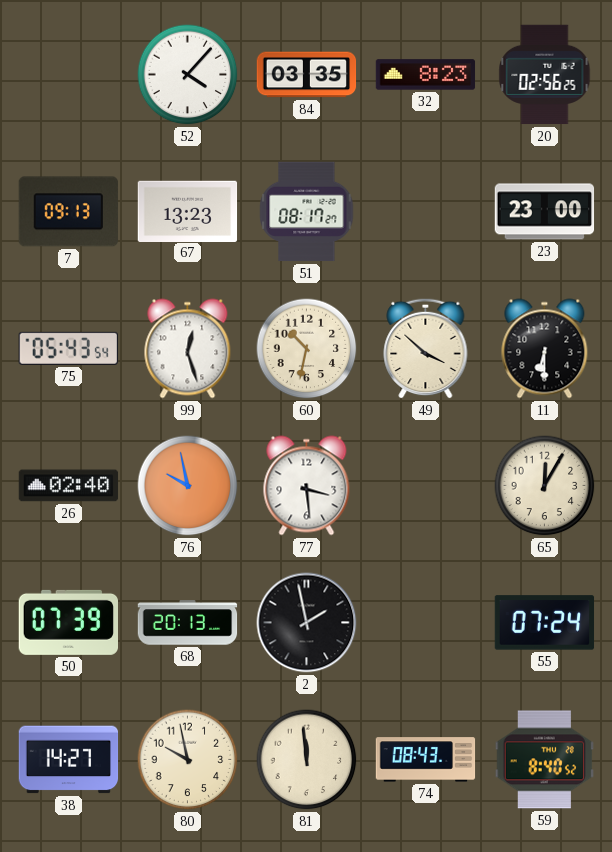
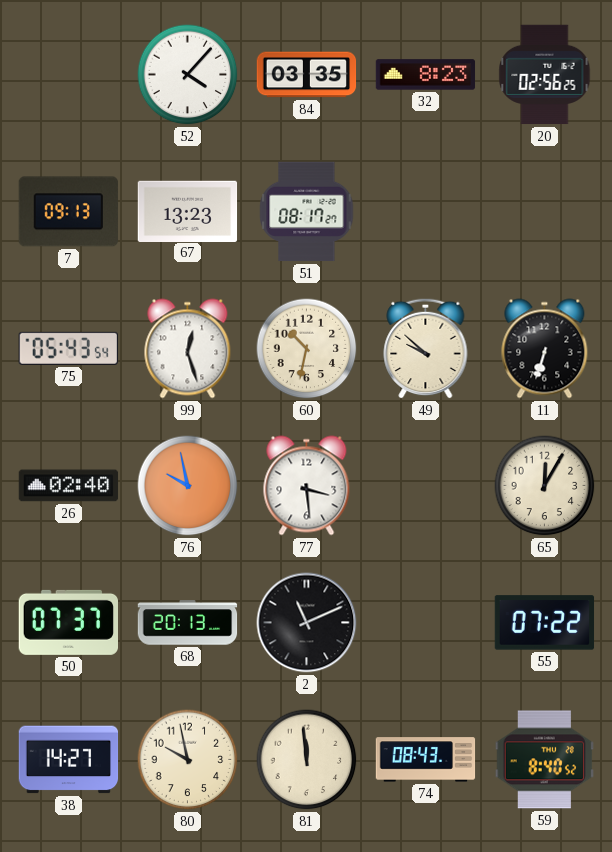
23: 23:00 -> none
49: 3:52 -> 9:52
11: 6:30 -> 6:33
50: 07:39 -> 07:37
2: 1:58 -> 11:11
55: 07:24 -> 07:22
